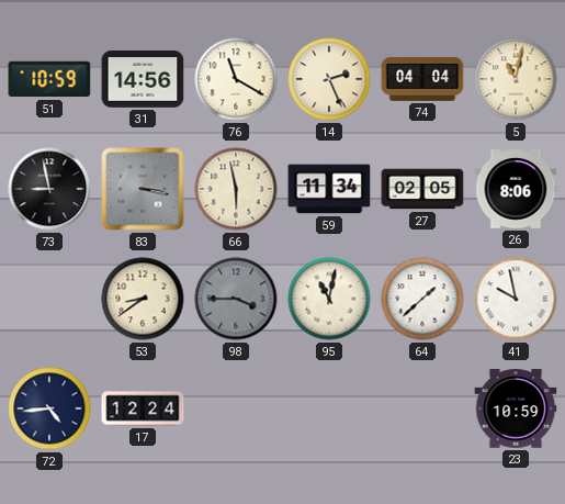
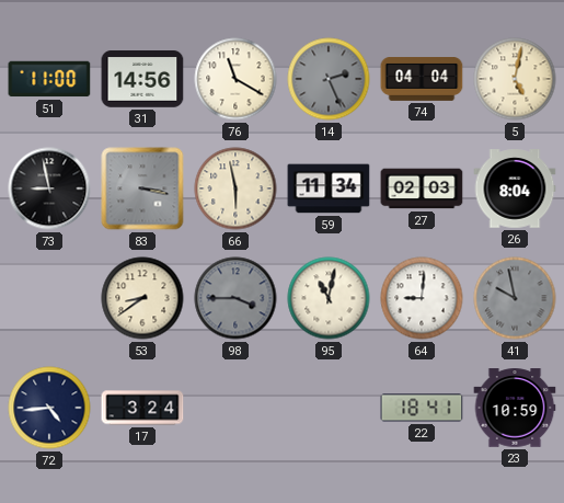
51: 10:59 -> 11:00
14 dial: cream -> grey
5: 11:02 -> 5:02
27: 02:05 -> 02:03
26: 8:06 -> 8:04
64: 1:38 -> 9:01
41 dial: white -> grey
17: 12:24 -> 3:24
22: none -> 18:41
